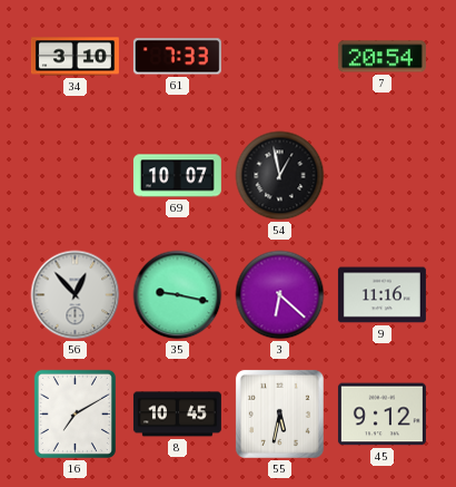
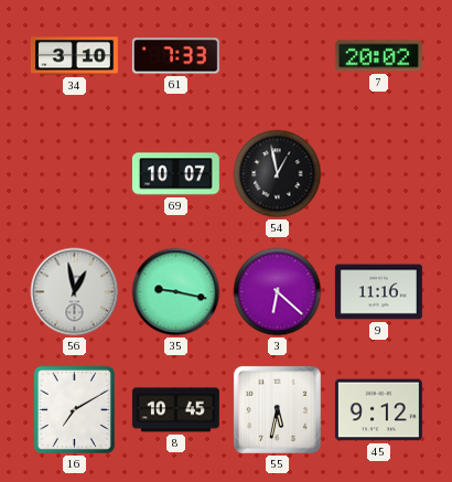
7: 20:54 -> 20:02
56: 12:53 -> 12:58
